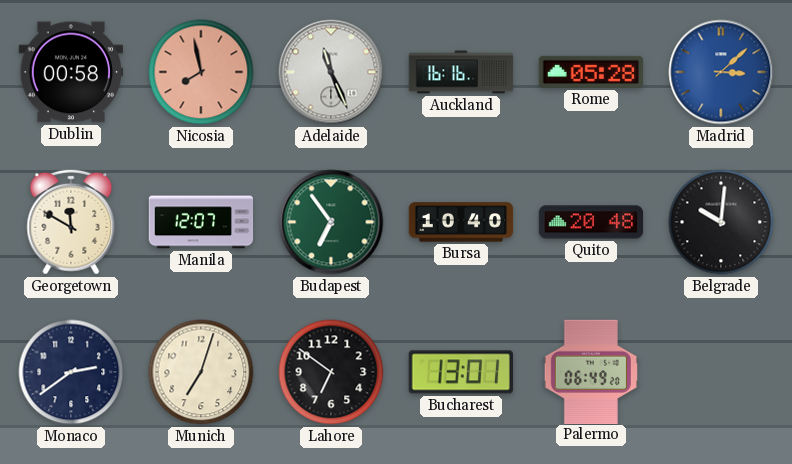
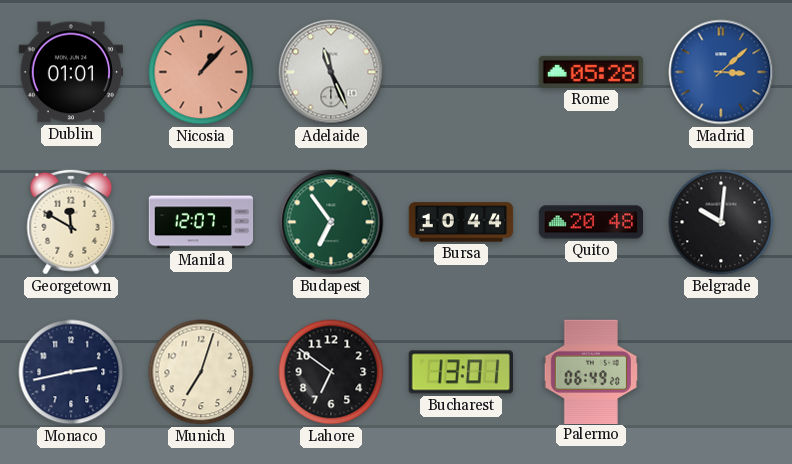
Dublin: 00:58 -> 01:01
Nicosia: 7:58 -> 1:07
Auckland: 16:16 -> none
Bursa: 10:40 -> 10:44
Monaco: 2:39 -> 2:43
